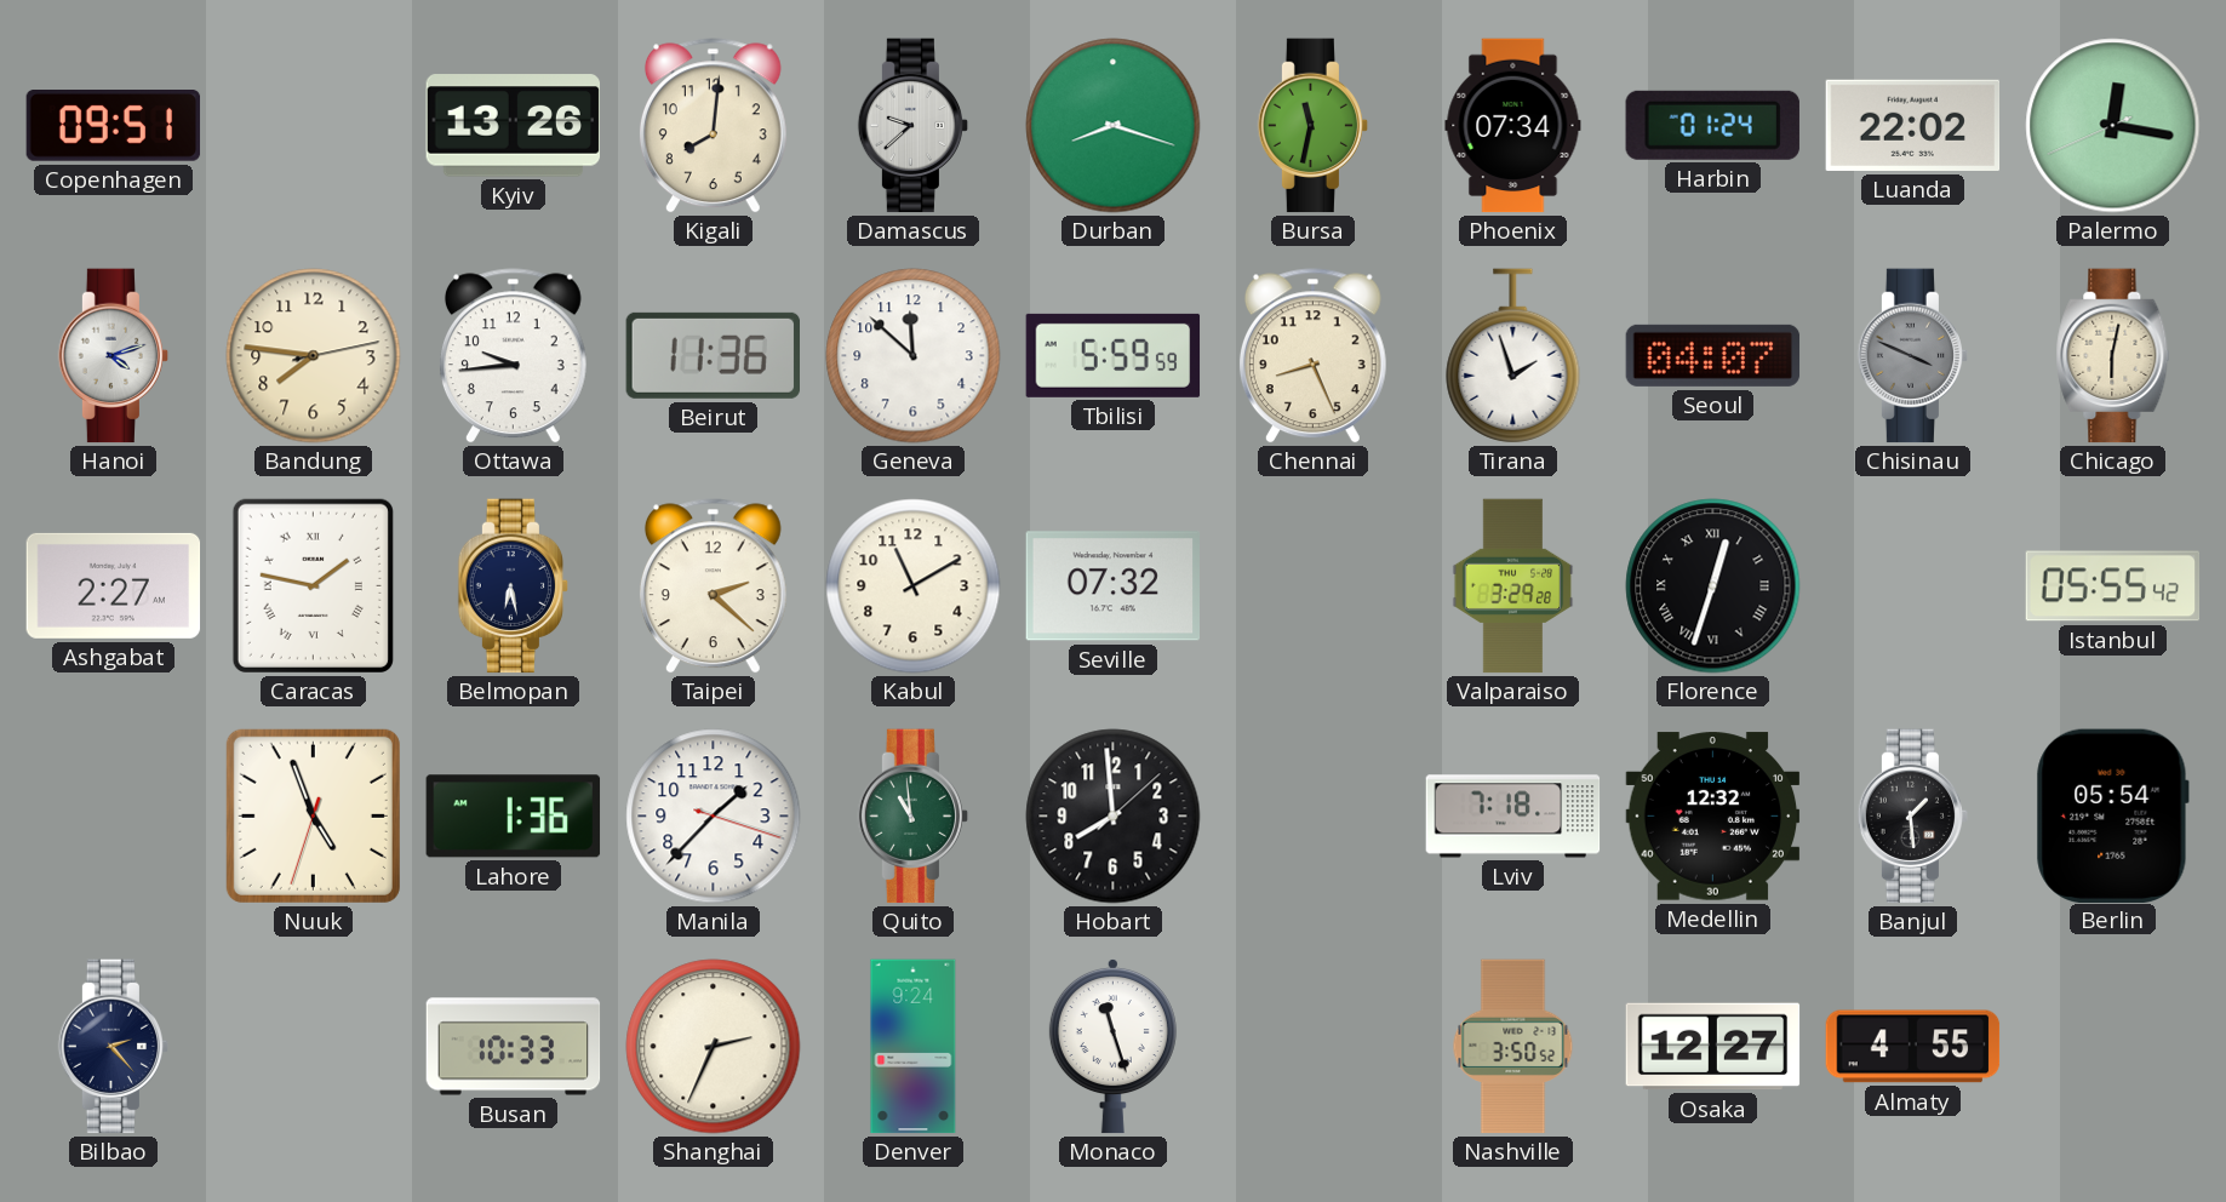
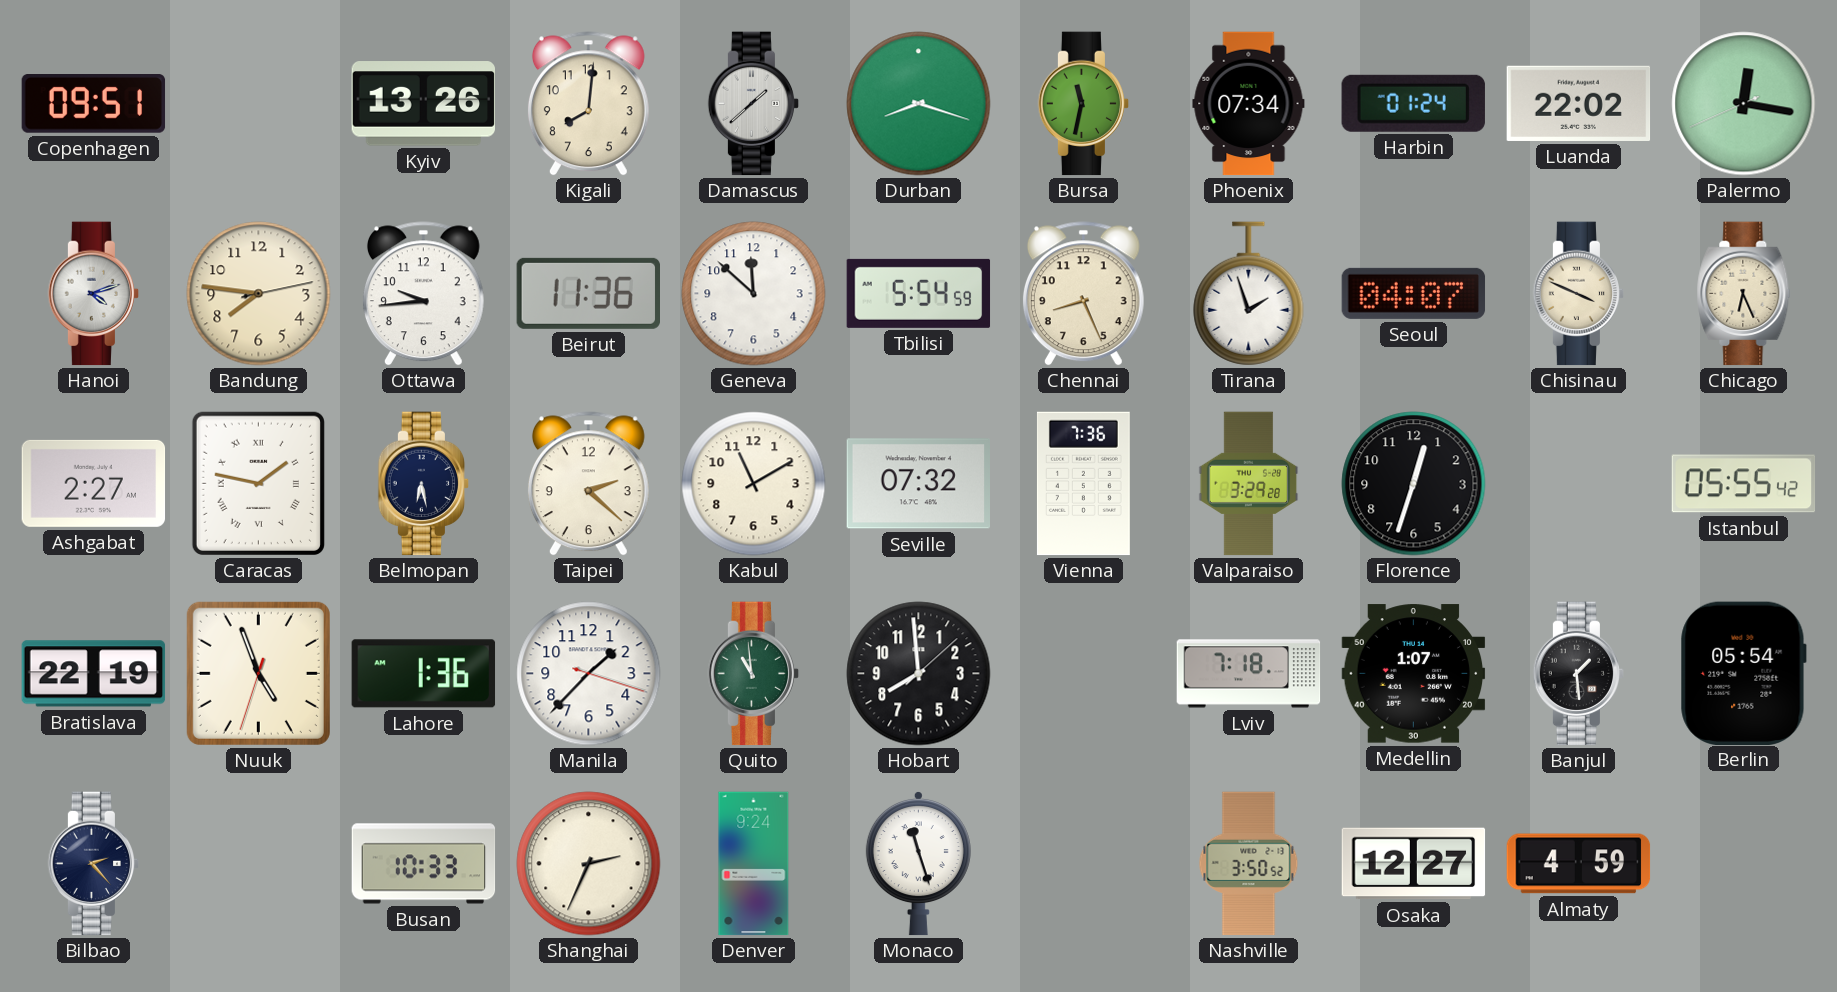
Damascus: 9:38 -> 1:38
Tbilisi: 5:59 -> 5:54
Chisinau dial: grey -> cream
Chicago: 6:02 -> 6:26
Vienna: none -> 7:36
Florence numerals: Roman -> Arabic
Bratislava: none -> 22:19
Medellin: 12:32 -> 1:07
Almaty: 4:55 -> 4:59
